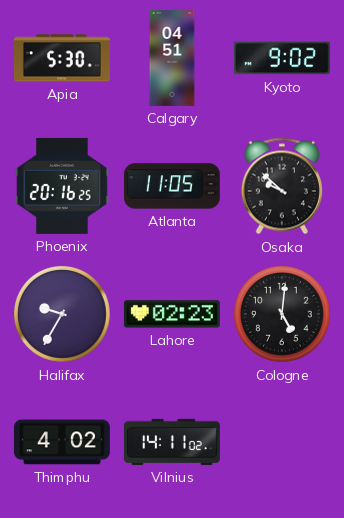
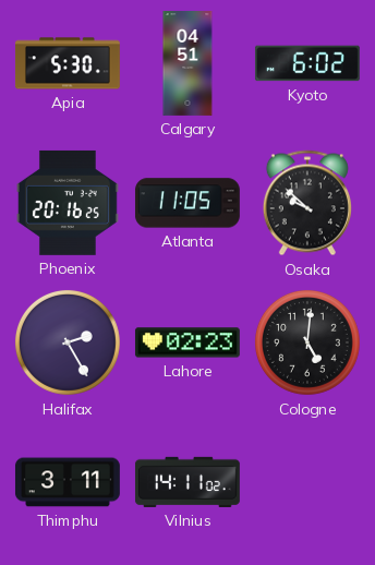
Kyoto: 9:02 -> 6:02
Halifax: 9:35 -> 2:25
Thimphu: 4:02 -> 3:11
